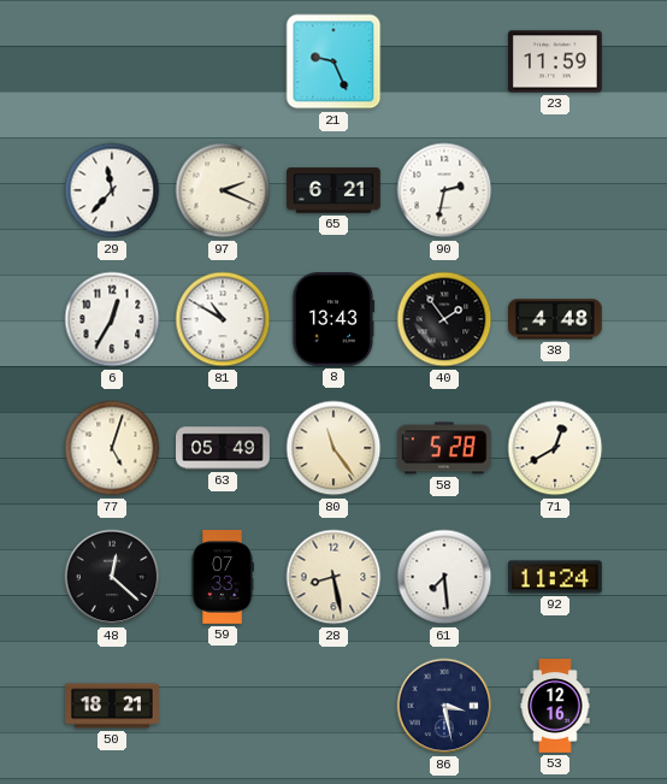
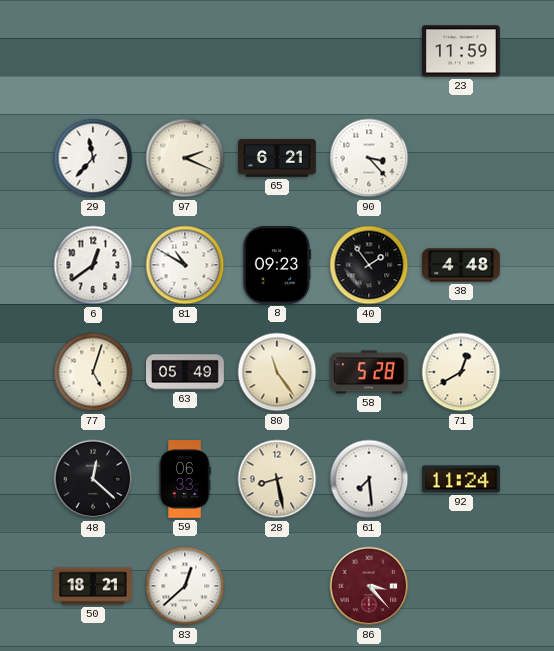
21: 9:26 -> none
90: 2:32 -> 3:23
6: 12:35 -> 12:39
8: 13:43 -> 09:23
59: 07:33 -> 06:33
83: none -> 12:38
86: 3:28 -> 3:23
86 dial: navy -> burgundy
53: 12:16 -> none
